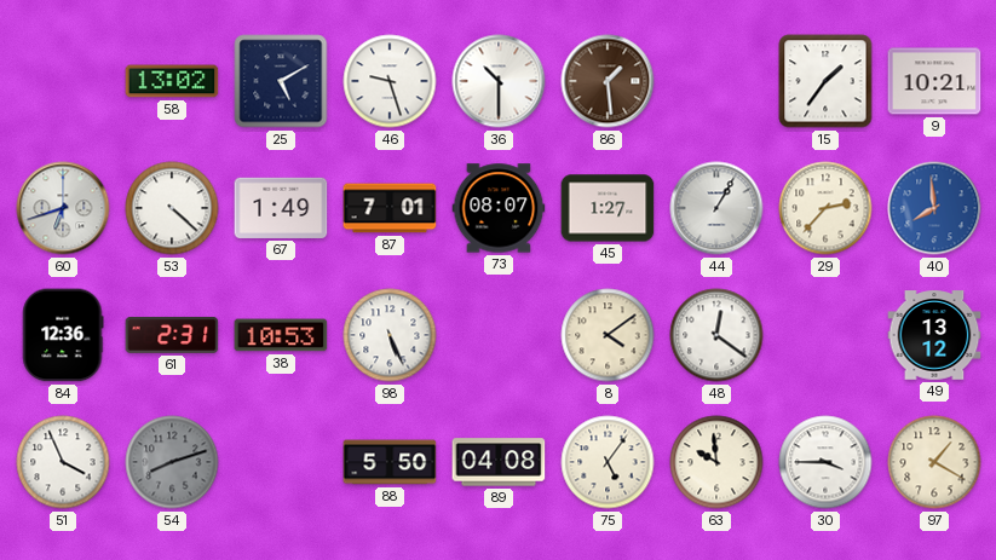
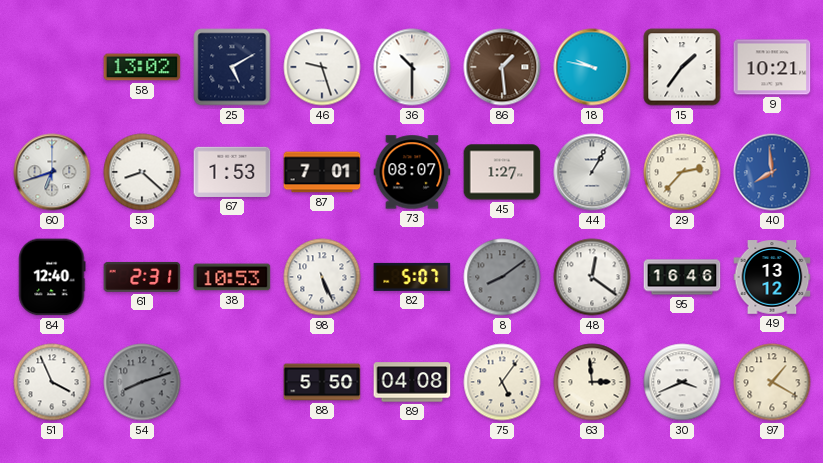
18: none -> 9:47
53: 4:22 -> 8:22
67: 1:49 -> 1:53
84: 12:36 -> 12:40
82: none -> 5:07
8: 4:09 -> 8:09
8 dial: cream -> grey
95: none -> 16:46
63: 9:59 -> 2:59
30: 3:45 -> 3:41
